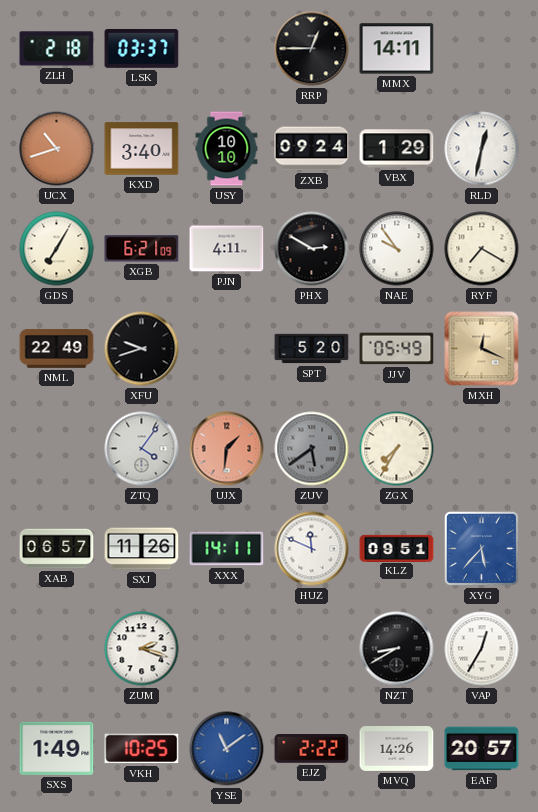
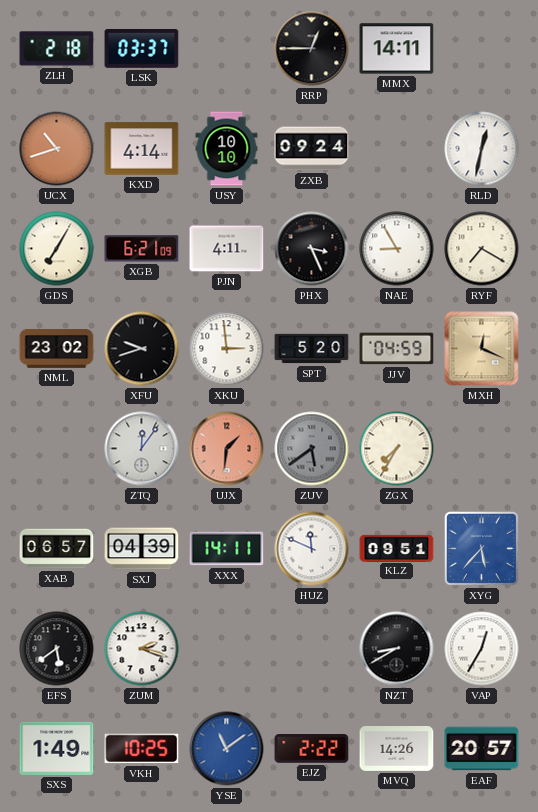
KXD: 3:40 -> 4:14
VBX: 1:29 -> none
PHX: 2:50 -> 3:26
NAE: 9:54 -> 8:55
NML: 22:49 -> 23:02
XKU: none -> 2:59
JJV: 05:49 -> 04:59
ZTQ: 4:06 -> 12:06
SXJ: 11:26 -> 04:39
EFS: none -> 5:39
